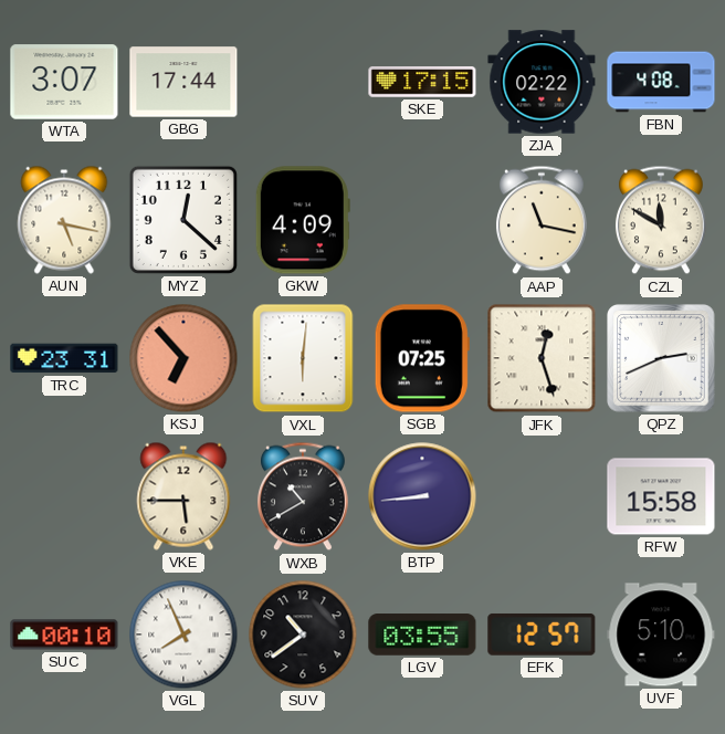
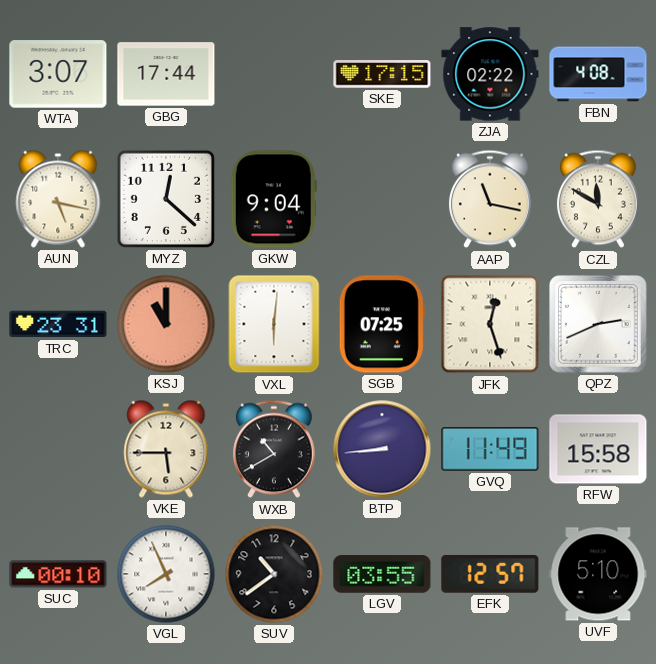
GKW: 4:09 -> 9:04
KSJ: 6:53 -> 11:00
GVQ: none -> 11:49
